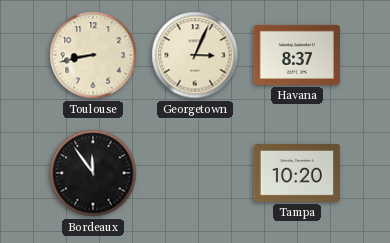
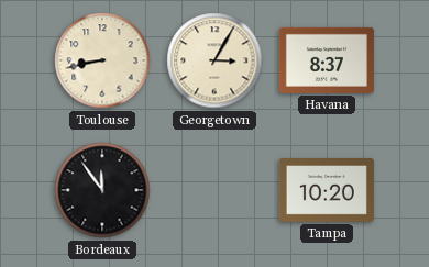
Georgetown: 3:04 -> 3:05
